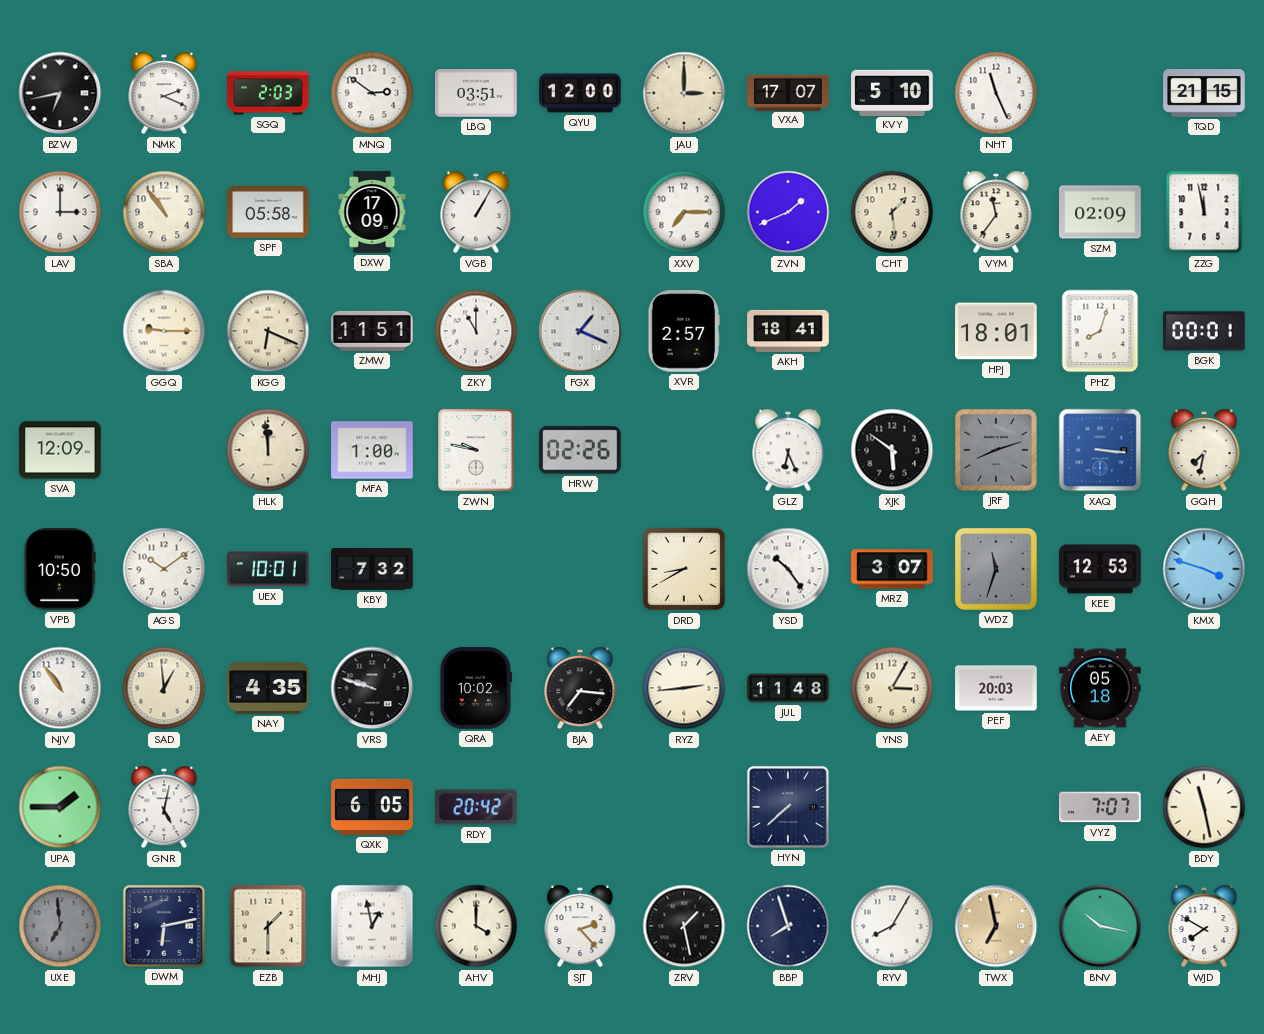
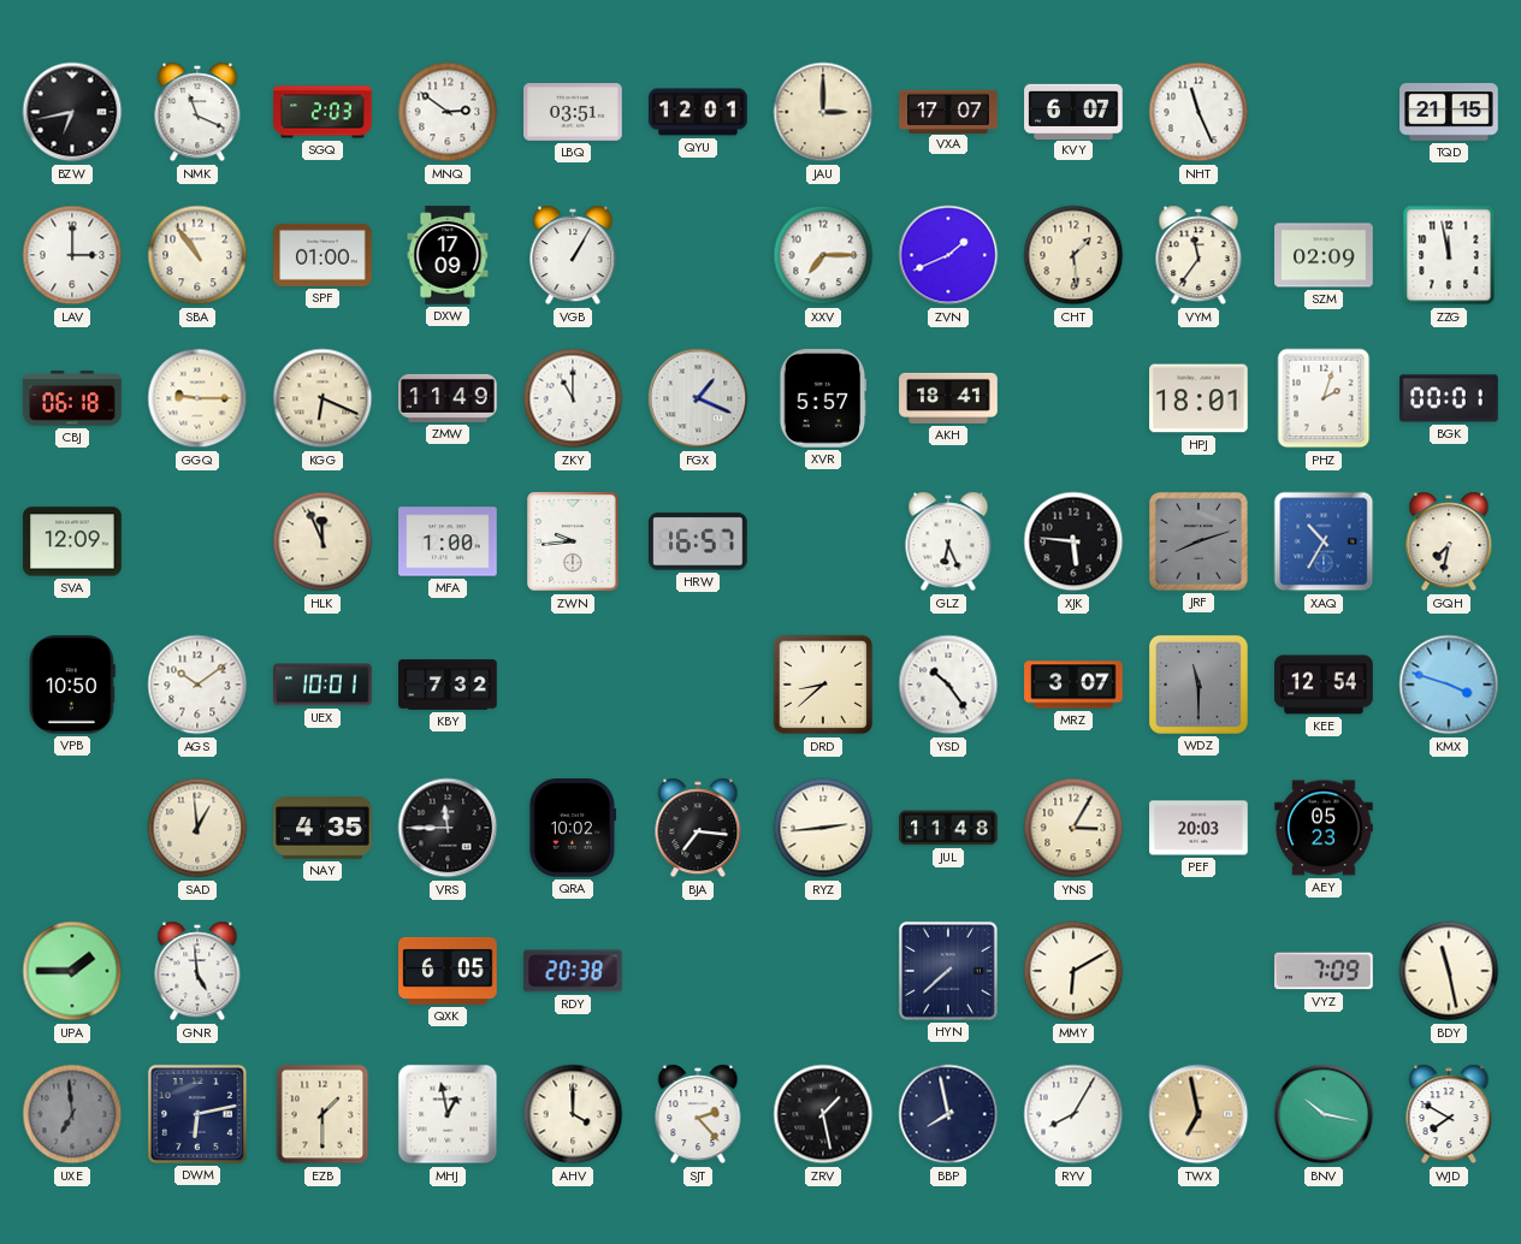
NMK: 2:19 -> 11:19
QYU: 12:00 -> 12:01
KVY: 5:10 -> 6:07
SPF: 05:58 -> 01:00
CBJ: none -> 06:18
ZMW: 11:51 -> 11:49
XVR: 2:57 -> 5:57
PHZ: 8:03 -> 2:03
HLK: 11:59 -> 11:56
ZWN: 9:47 -> 9:44
HRW: 02:26 -> 16:57
XJK: 5:51 -> 5:46
XAQ: 3:16 -> 10:35
DRD: 8:40 -> 8:38
WDZ: 11:33 -> 11:30
KEE: 12:53 -> 12:54
NJV: 10:54 -> none
VRS: 9:48 -> 11:45
AEY: 05:18 -> 05:23
GNR: 5:02 -> 4:59
RDY: 20:42 -> 20:38
MMY: none -> 6:10
VYZ: 7:07 -> 7:09
BBP: 7:57 -> 7:58
